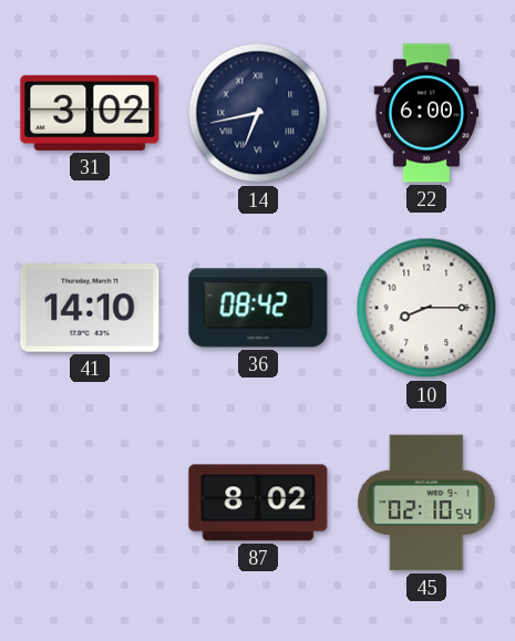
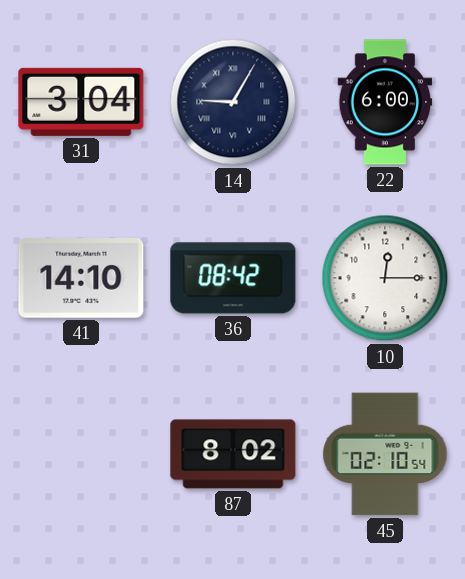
31: 3:02 -> 3:04
14: 6:43 -> 9:05
10: 8:15 -> 12:15
